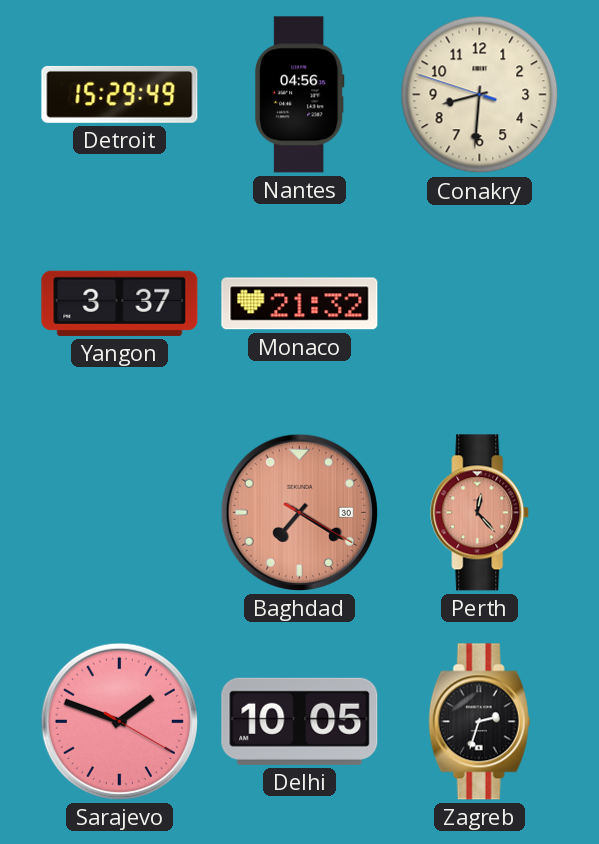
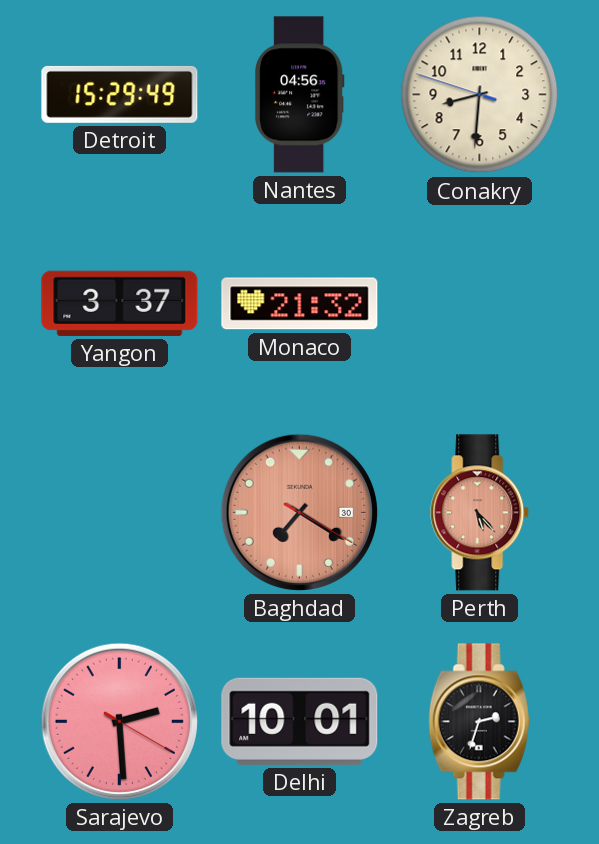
Perth: 12:23 -> 5:23
Sarajevo: 1:48 -> 2:29
Delhi: 10:05 -> 10:01
